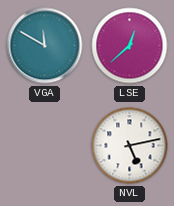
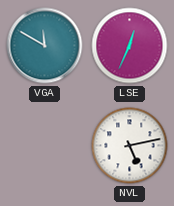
LSE: 12:38 -> 12:34
